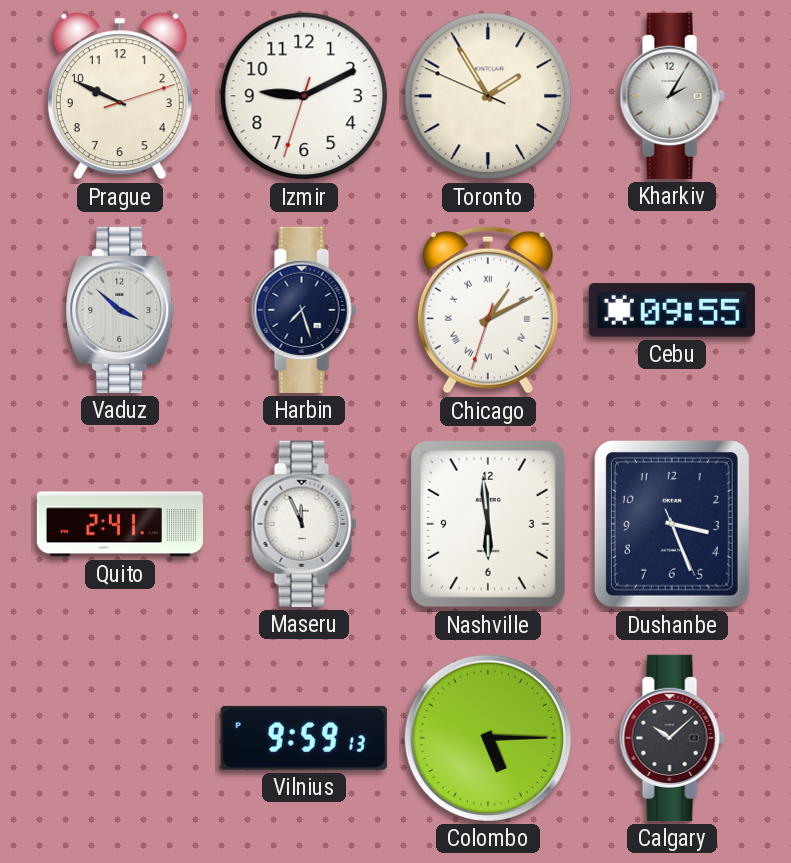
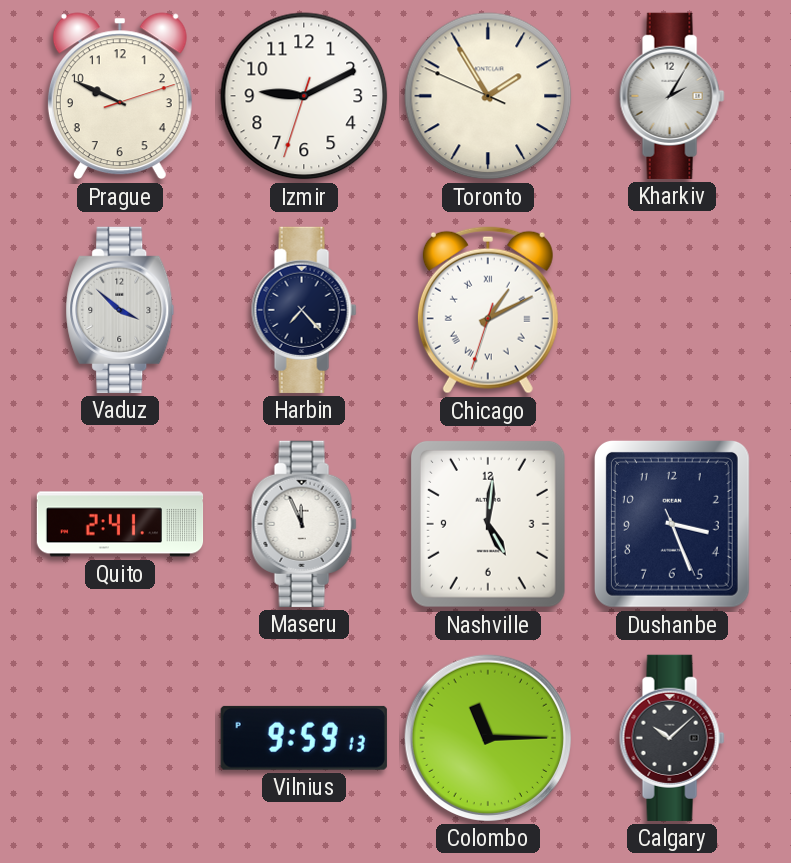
Harbin: 7:27 -> 7:23
Cebu: 09:55 -> none
Nashville: 5:59 -> 5:01
Colombo: 5:15 -> 11:15
